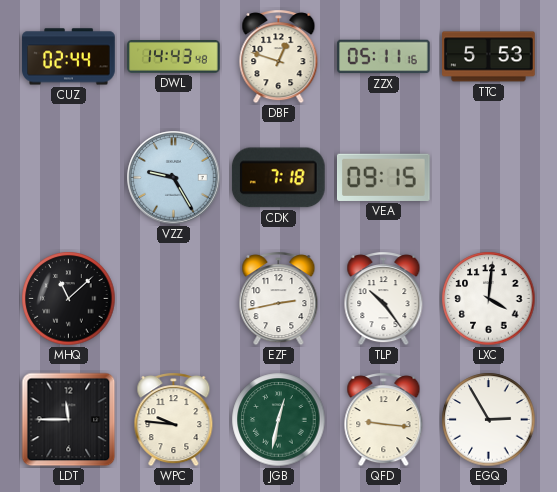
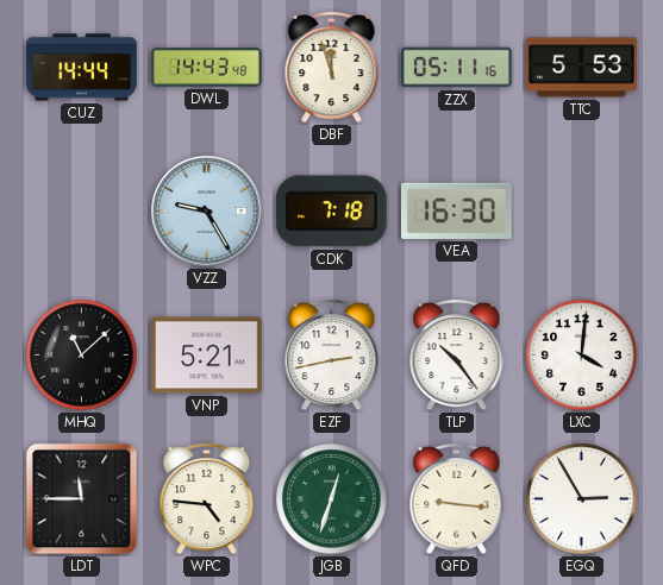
CUZ: 02:44 -> 14:44
DBF: 12:48 -> 11:57
VEA: 09:15 -> 16:30
VNP: none -> 5:21
WPC: 9:46 -> 4:46
JGB: 12:32 -> 12:33
